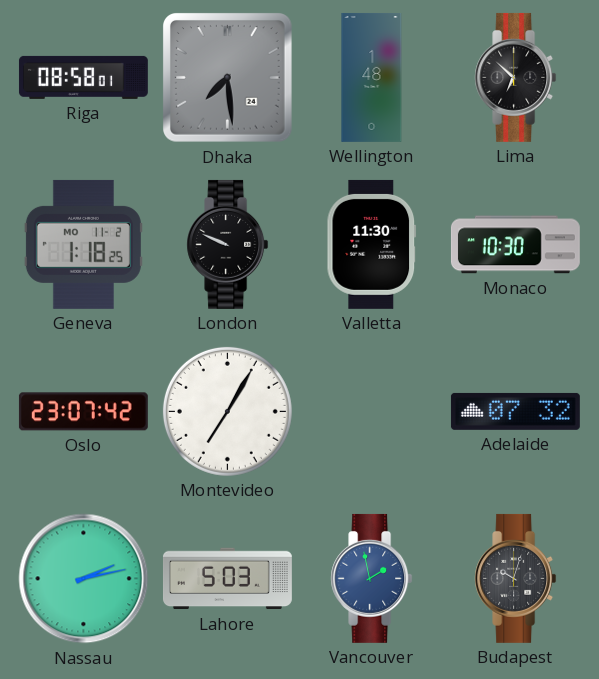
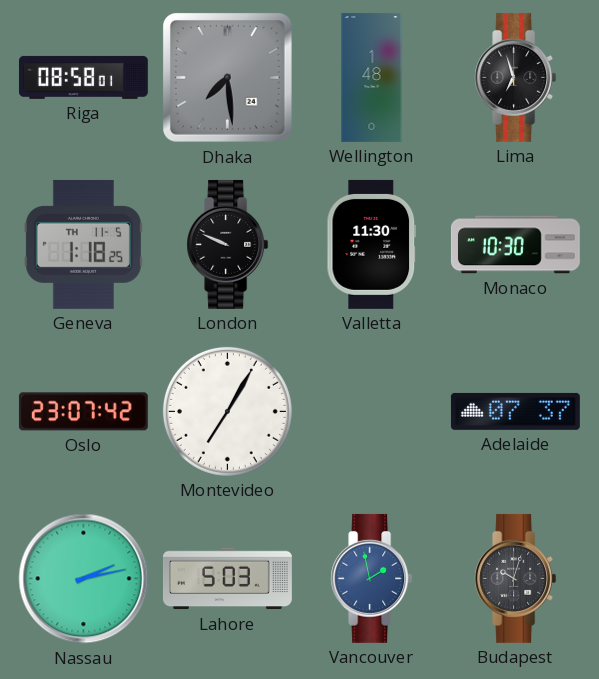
Lima: 6:52 -> 6:57
Geneva date: MO 11-2 -> TH 11-5
Adelaide: 07:32 -> 07:37
